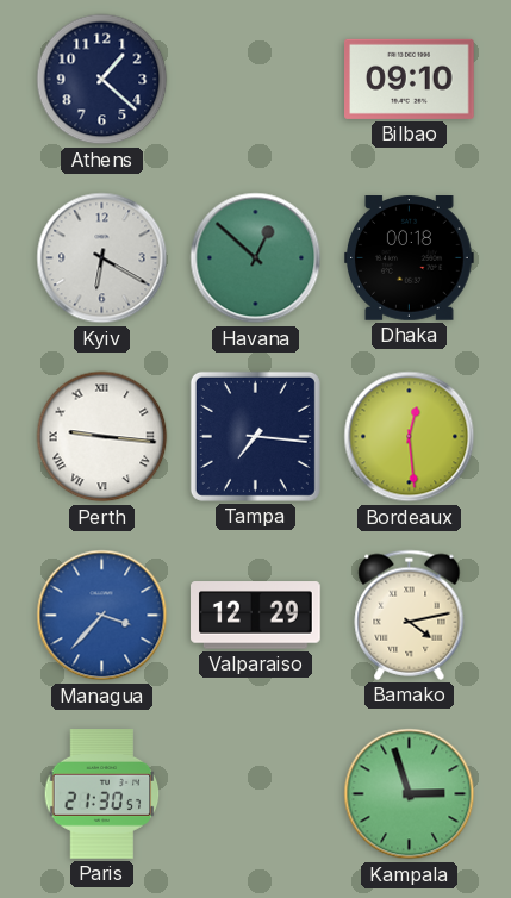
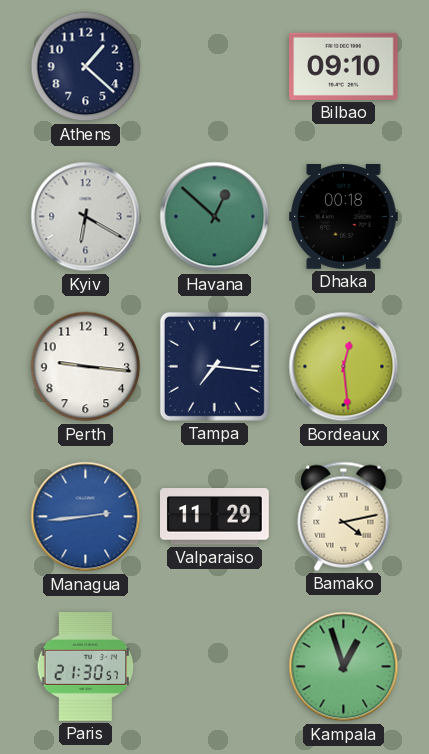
Perth numerals: Roman -> Arabic
Managua: 3:37 -> 2:44
Valparaiso: 12:29 -> 11:29
Kampala: 2:57 -> 12:57
